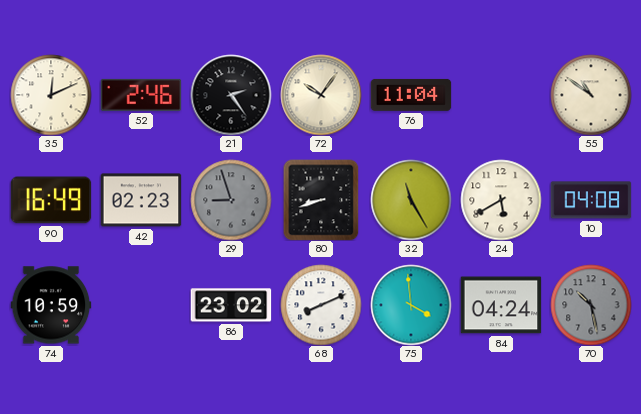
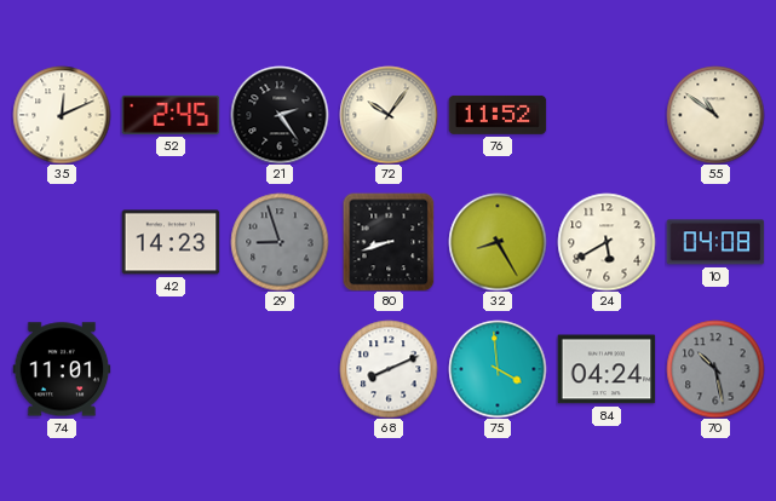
52: 2:46 -> 2:45
76: 11:04 -> 11:52
90: 16:49 -> none
42: 02:23 -> 14:23
32: 11:25 -> 8:25
74: 10:59 -> 11:01
86: 23:02 -> none
